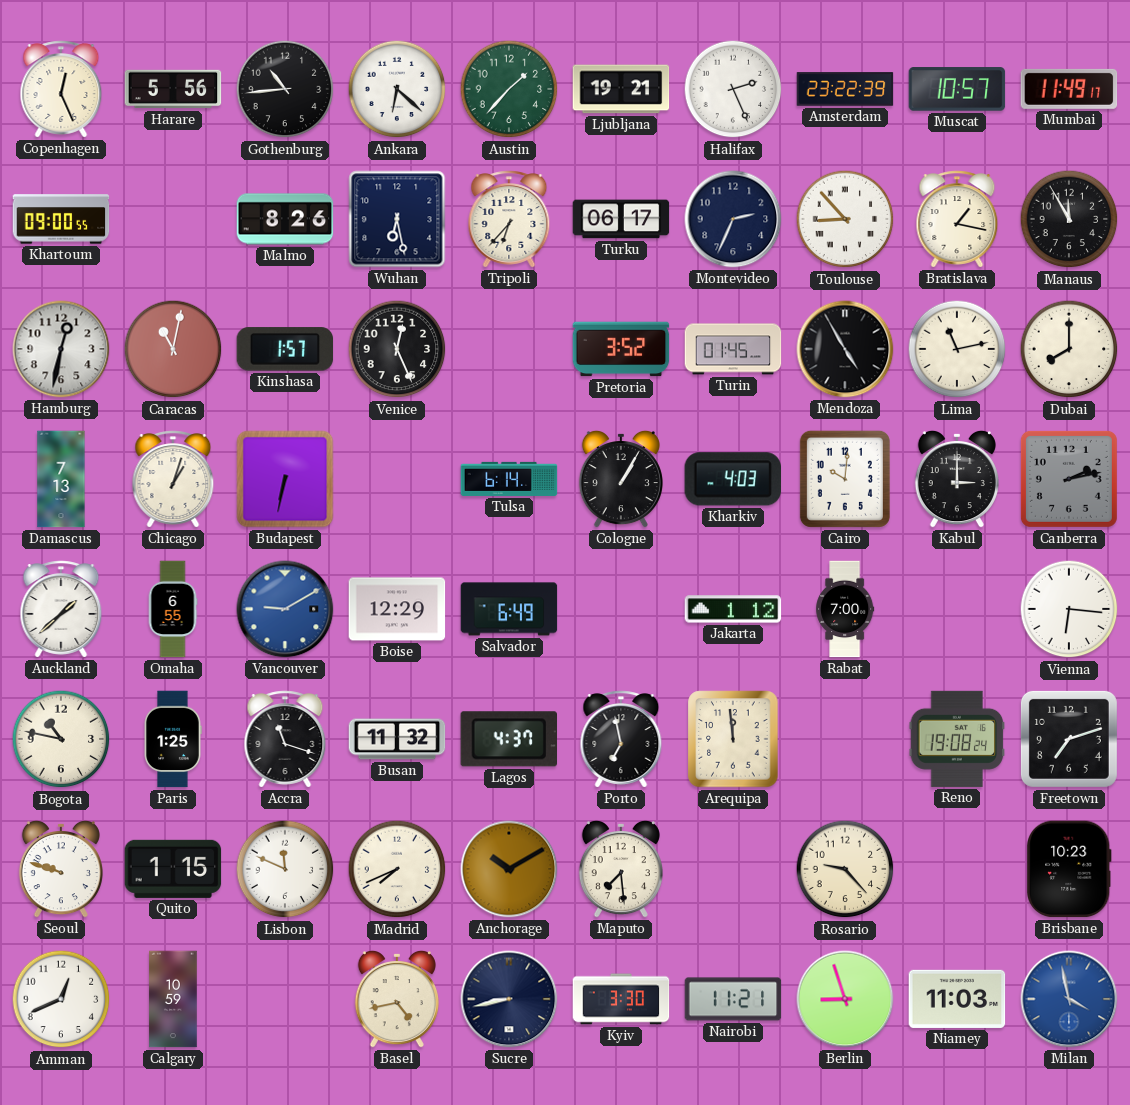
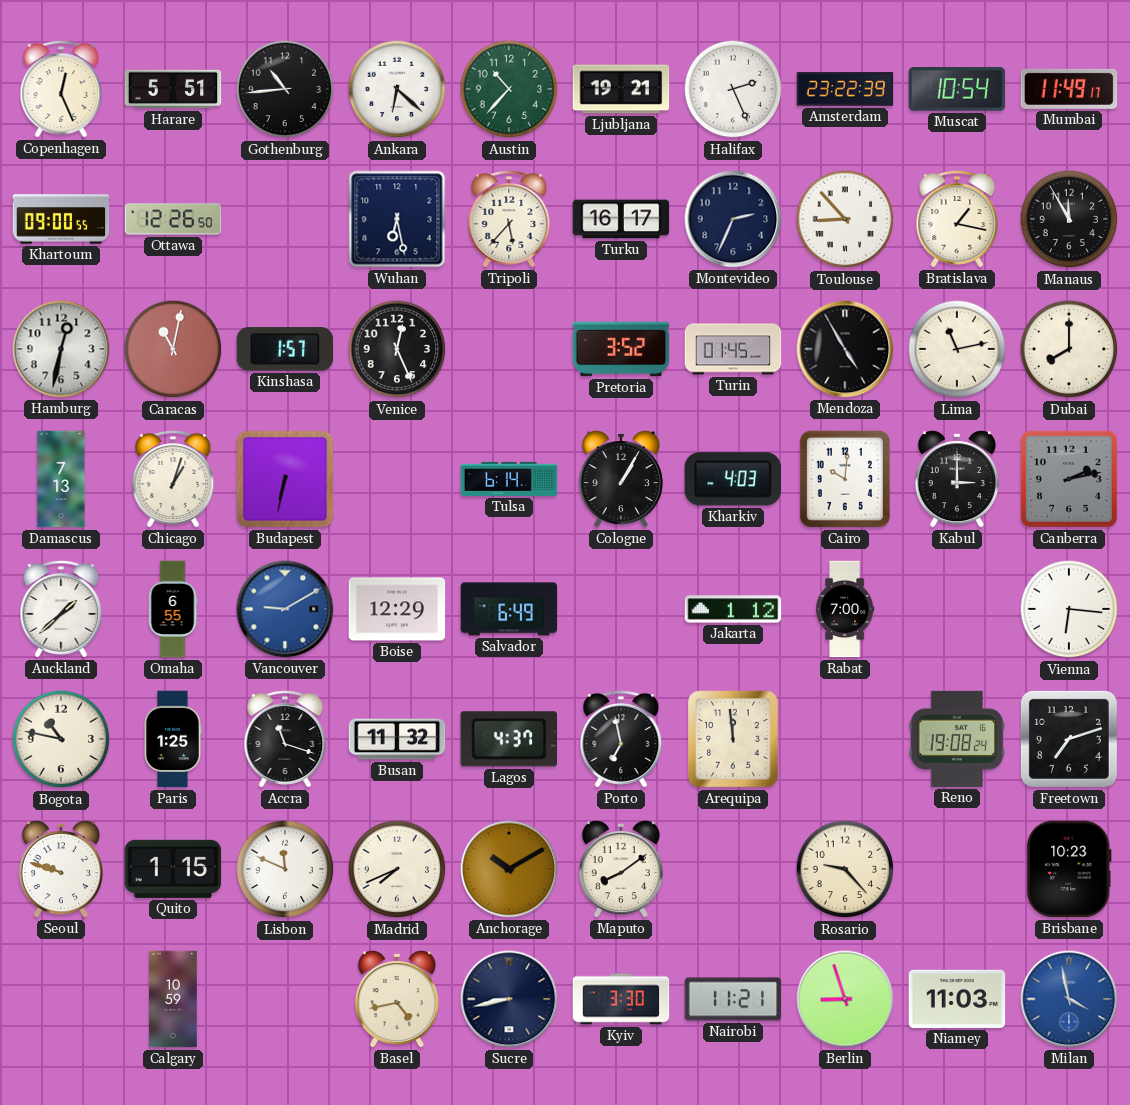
Harare: 5:56 -> 5:51
Austin: 1:37 -> 10:37
Muscat: 10:57 -> 10:54
Ottawa: none -> 12:26
Malmo: 8:26 -> none
Tripoli: 6:37 -> 5:37
Turku: 06:17 -> 16:17
Maputo: 7:29 -> 8:09
Amman: 12:41 -> none
